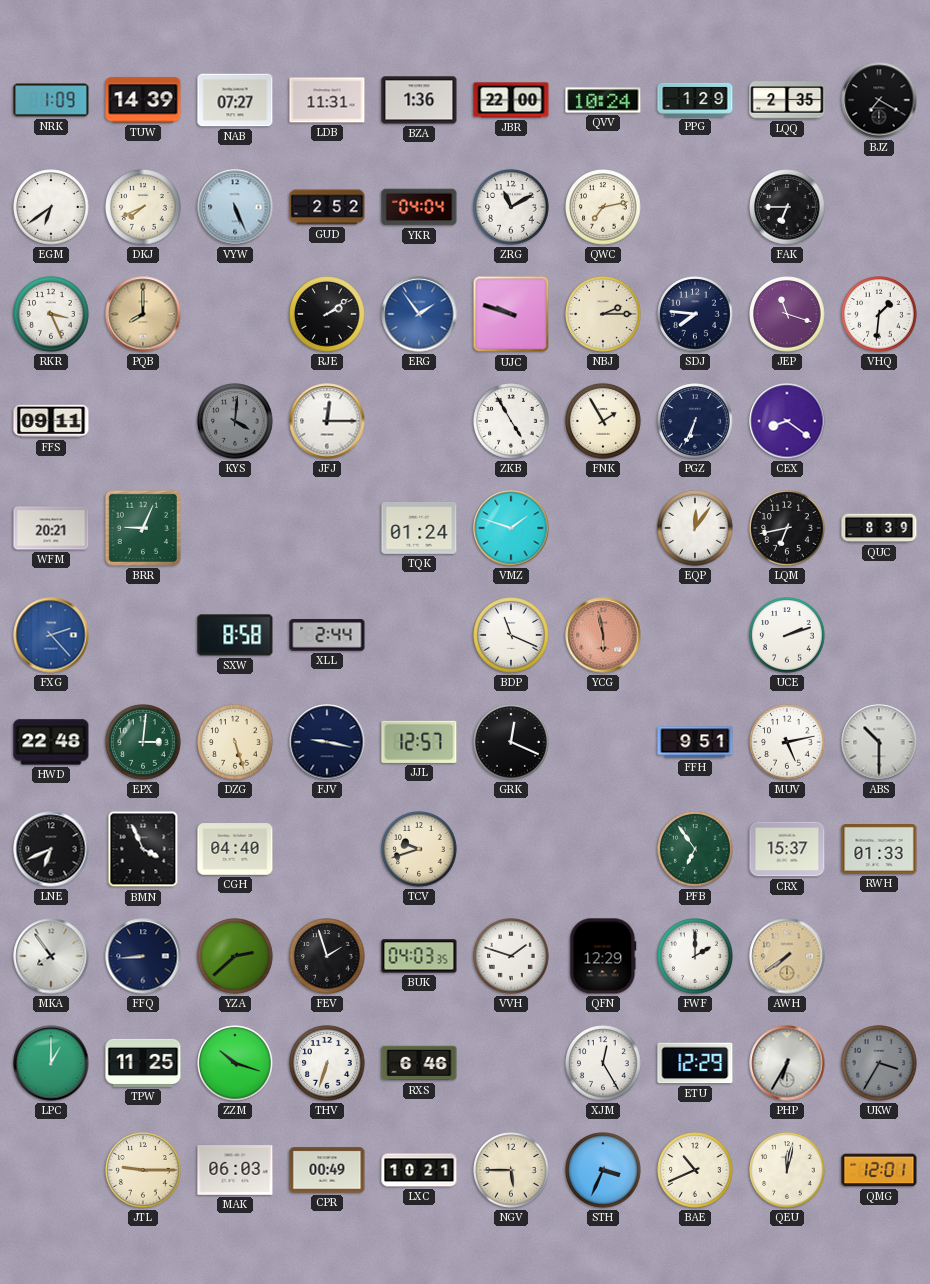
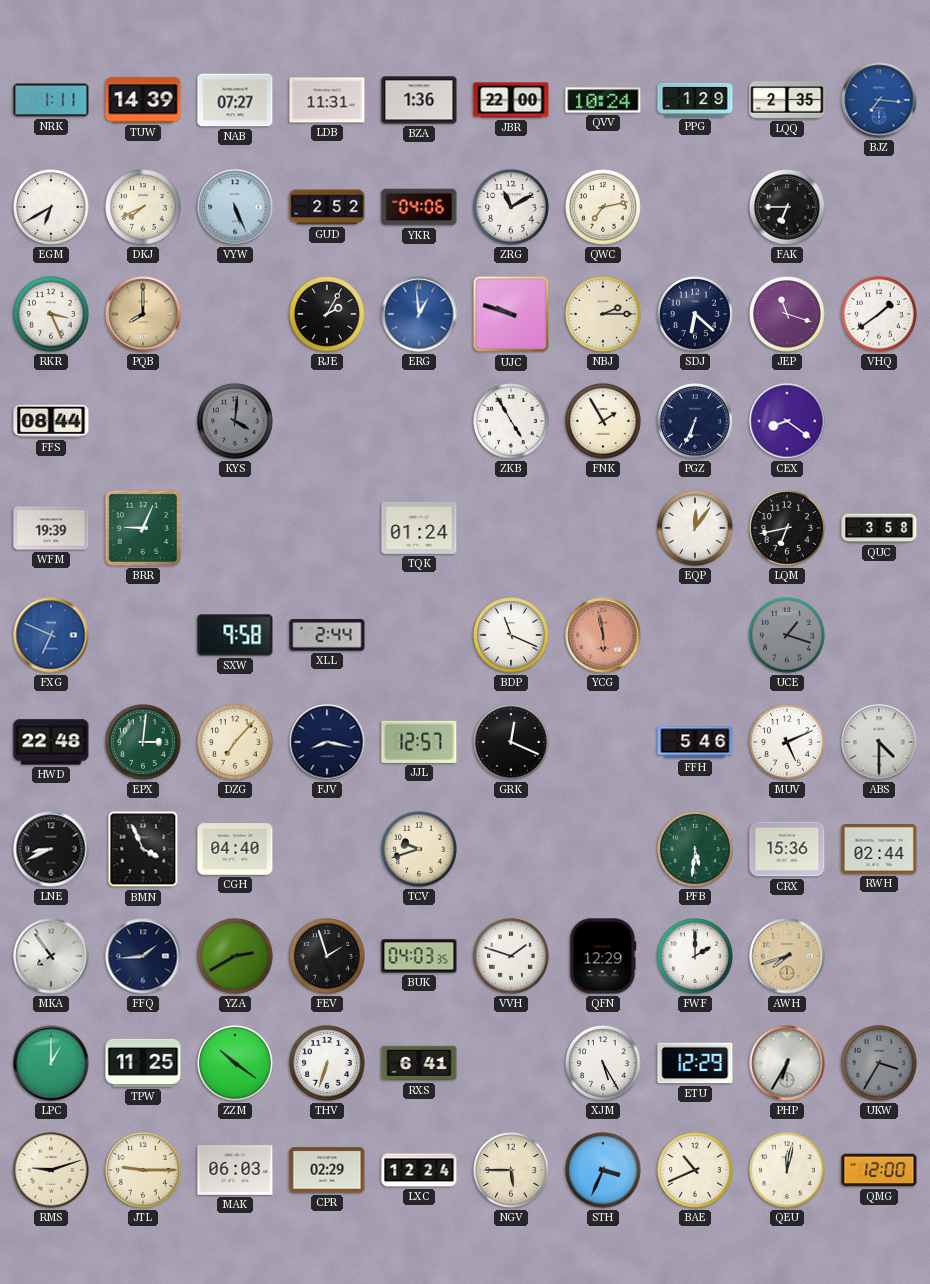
NRK: 1:09 -> 1:11
BJZ: 7:20 -> 7:16
BJZ dial: black -> blue
EGM: 6:39 -> 6:40
YKR: 04:04 -> 04:06
RJE: 2:09 -> 2:05
ERG: 1:54 -> 12:59
SDJ: 7:46 -> 6:22
VHQ: 1:31 -> 1:39
FFS: 09:11 -> 08:44
JFJ: 12:15 -> none
WFM: 20:21 -> 19:39
VMZ: 1:48 -> none
QUC: 8:39 -> 3:58
FXG: 2:23 -> 6:49
SXW: 8:58 -> 9:58
UCE: 2:12 -> 1:18
UCE dial: white -> grey
DZG: 5:27 -> 7:07
FJV: 9:17 -> 8:17
FFH: 9:51 -> 5:46
MUV: 5:13 -> 5:11
ABS: 10:30 -> 4:30
LNE: 6:41 -> 8:41
PFB: 6:54 -> 5:31
CRX: 15:37 -> 15:36
RWH: 01:33 -> 02:44
FFQ: 8:44 -> 1:44
YZA: 2:38 -> 2:40
AWH: 7:39 -> 7:42
ZZM: 10:18 -> 10:21
RXS: 6:46 -> 6:41
XJM: 12:25 -> 5:25
RMS: none -> 9:12
CPR: 00:49 -> 02:29
LXC: 10:21 -> 12:24
QMG: 12:01 -> 12:00
